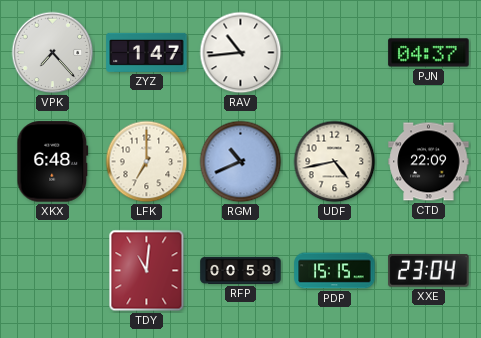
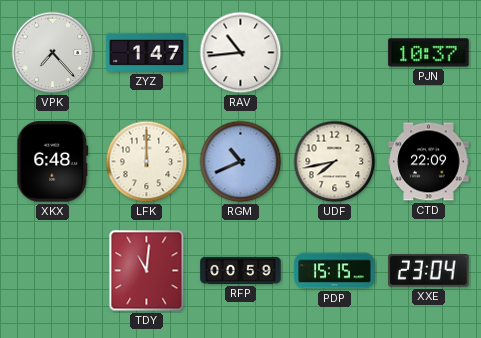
PJN: 04:37 -> 10:37
LFK: 7:00 -> 12:00
UDF: 4:43 -> 7:43
